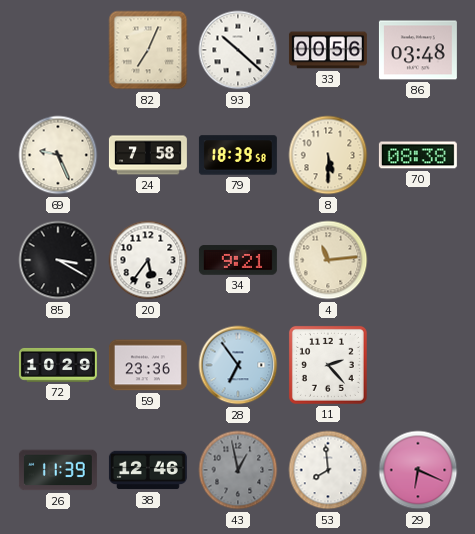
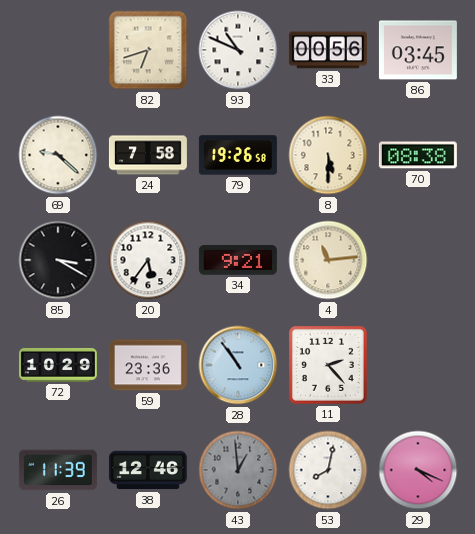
82: 7:04 -> 6:42
93: 10:22 -> 10:49
86: 03:48 -> 03:45
69: 9:26 -> 9:22
79: 18:39 -> 19:26
28: 6:54 -> 10:54
43: 12:58 -> 12:59
53: 7:59 -> 8:02
29: 6:19 -> 4:19
